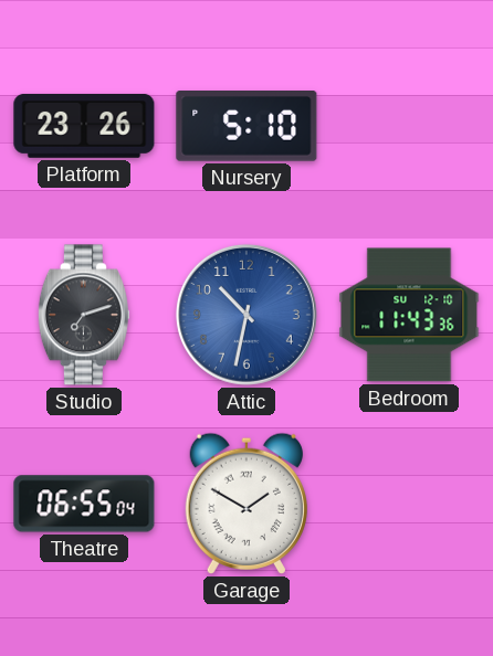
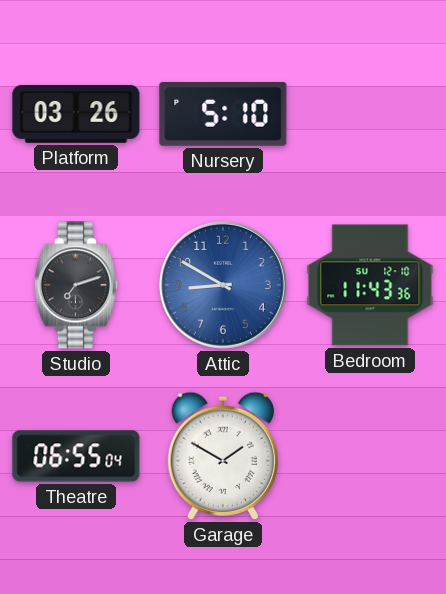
Platform: 23:26 -> 03:26
Attic: 10:32 -> 8:50
